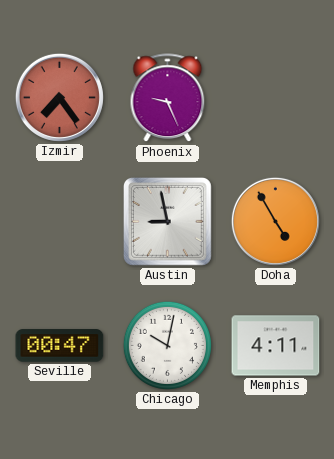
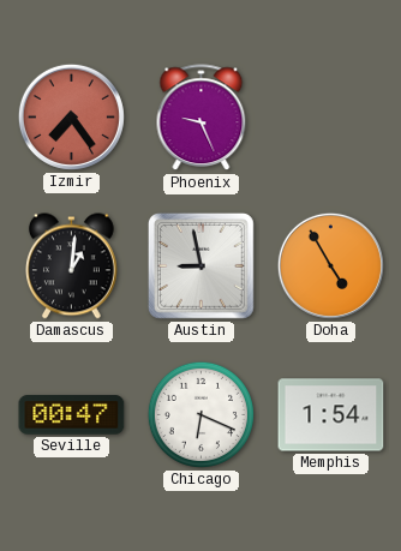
Damascus: none -> 1:01
Chicago: 10:02 -> 6:19
Memphis: 4:11 -> 1:54
